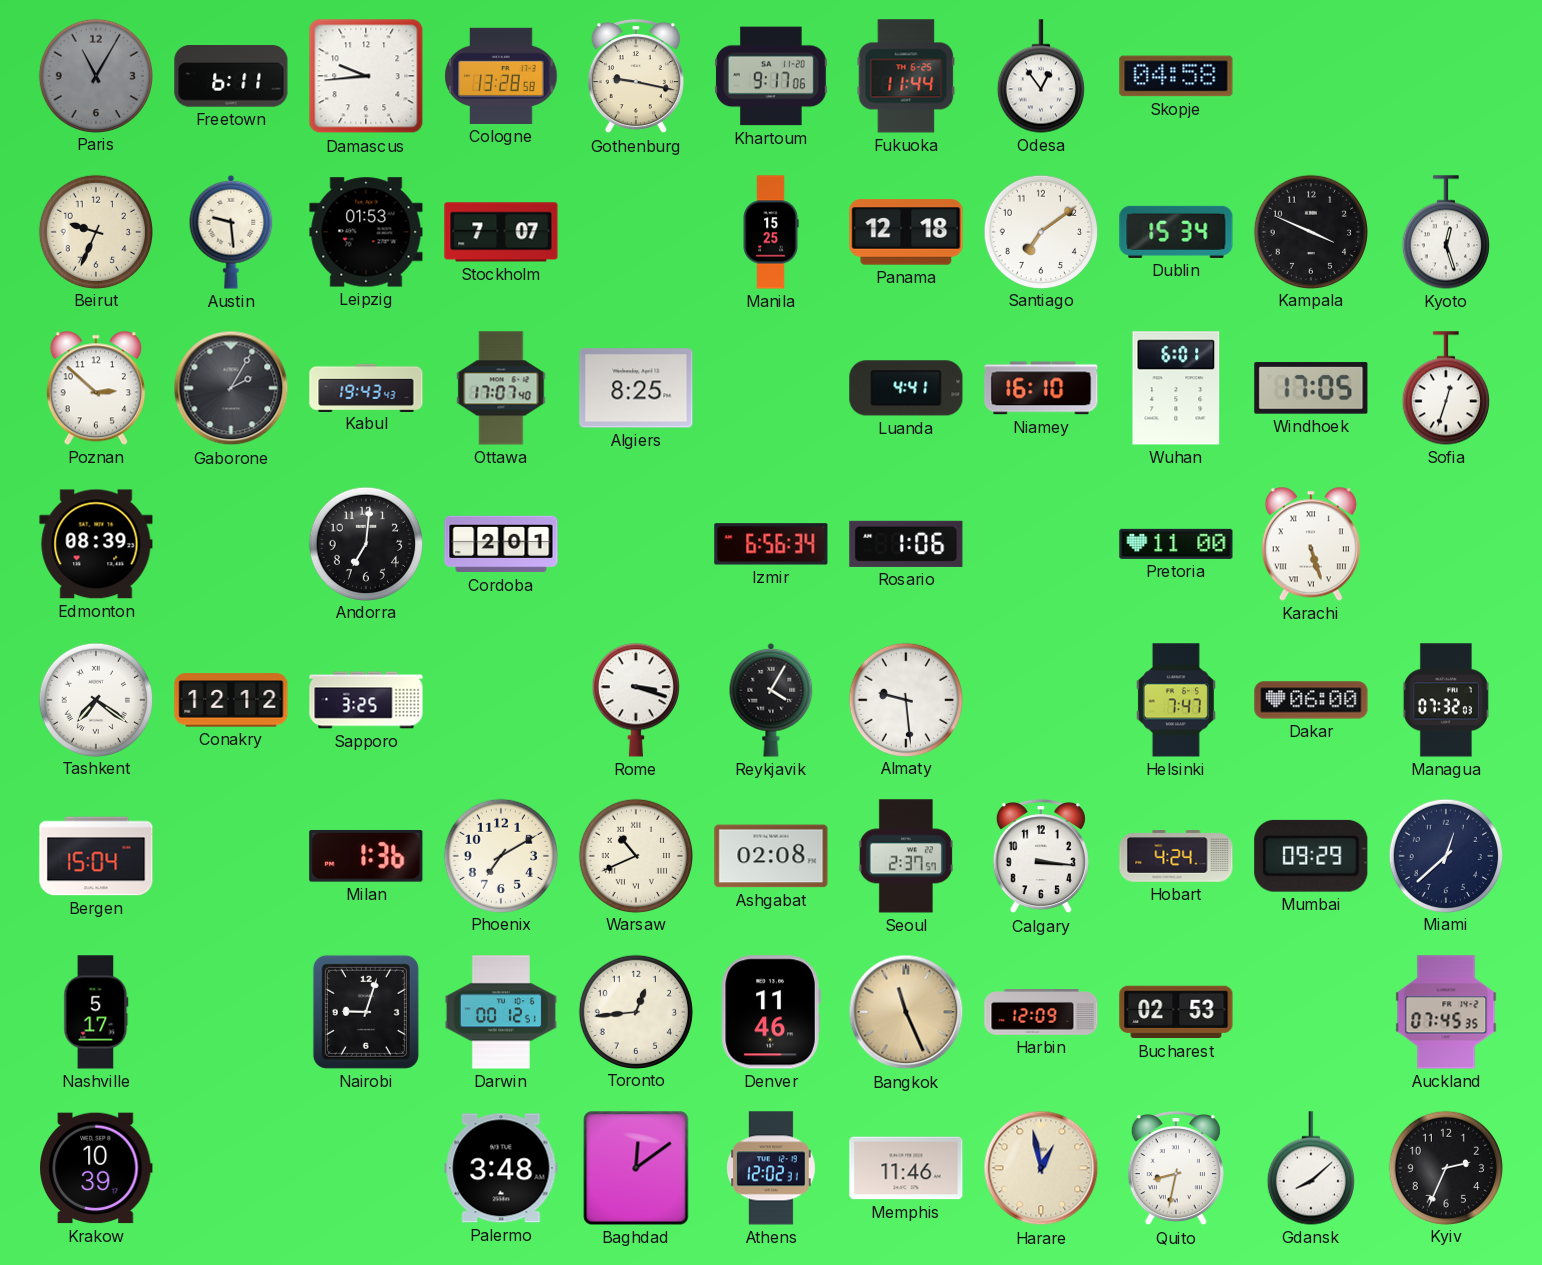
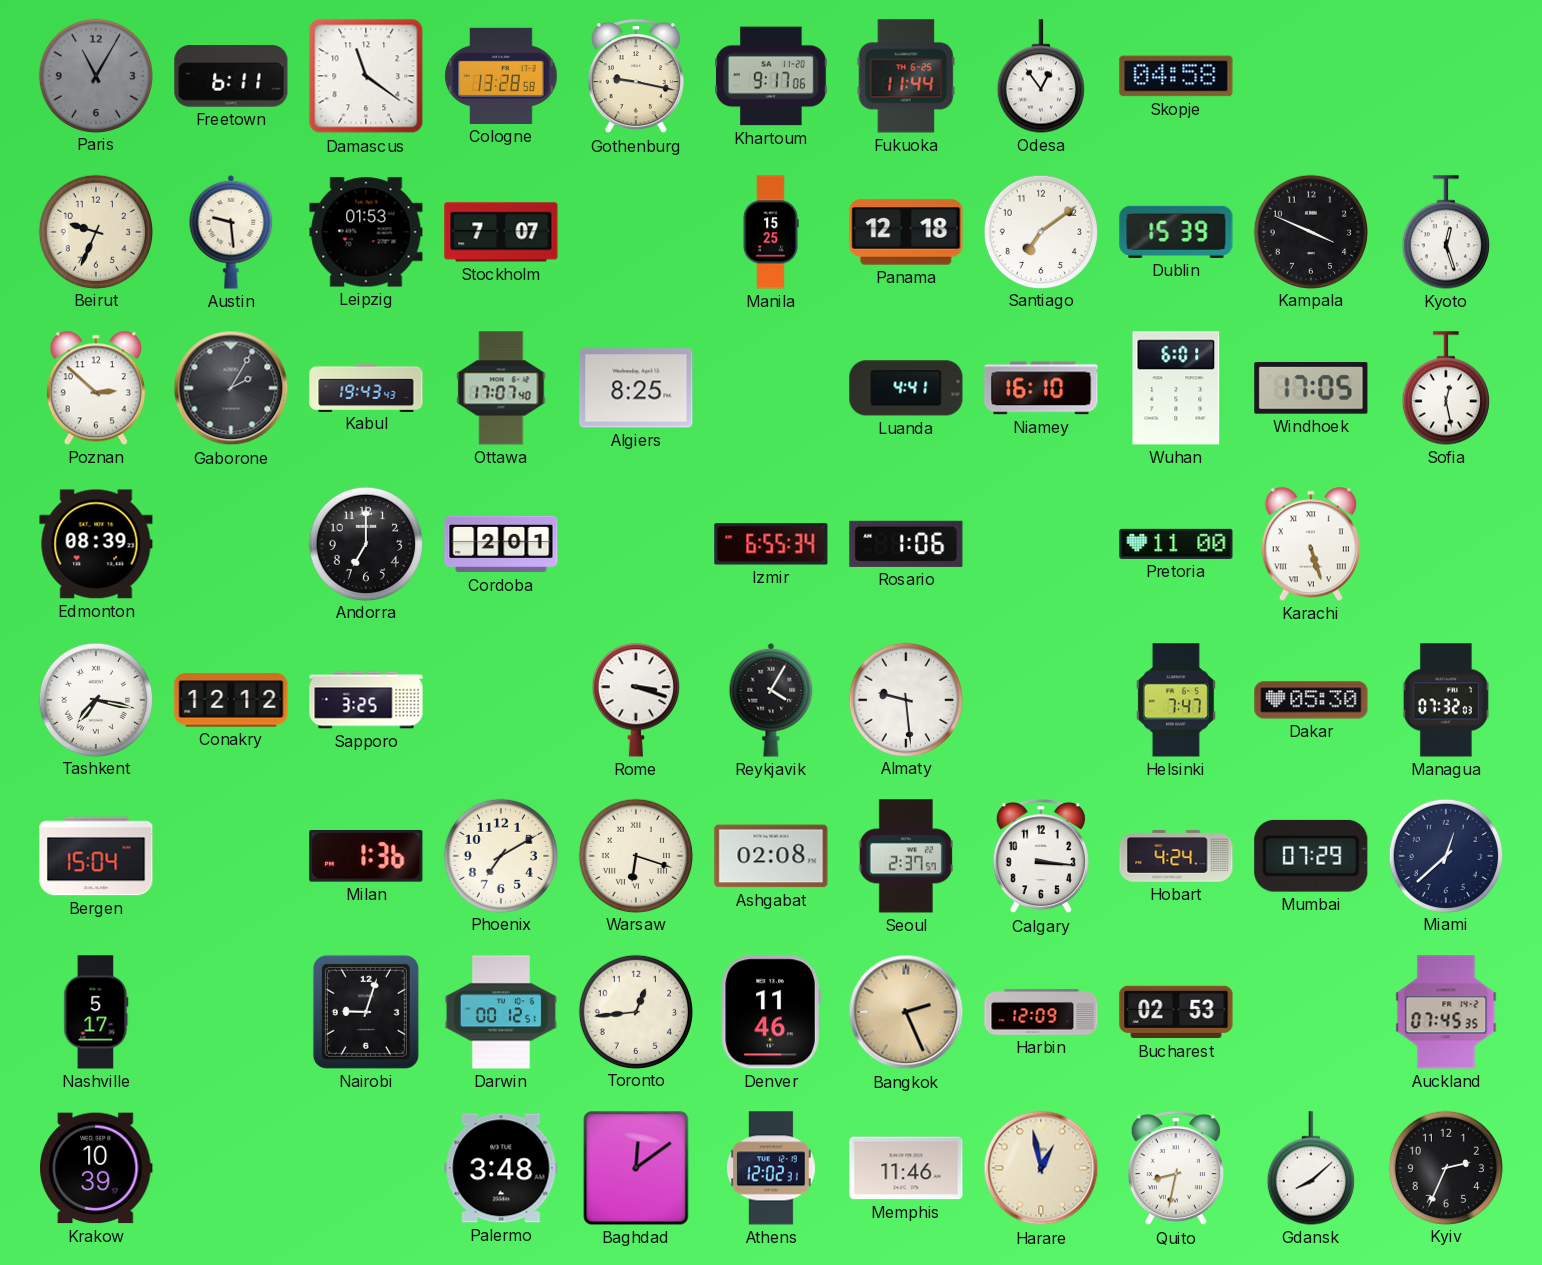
Damascus: 9:44 -> 11:21
Dublin: 15:34 -> 15:39
Sofia: 12:33 -> 12:28
Andorra: 7:01 -> 7:00
Izmir: 6:56 -> 6:55
Tashkent: 7:21 -> 7:17
Dakar: 06:00 -> 05:30
Warsaw: 10:41 -> 6:18
Mumbai: 09:29 -> 07:29
Bangkok: 11:26 -> 2:26
